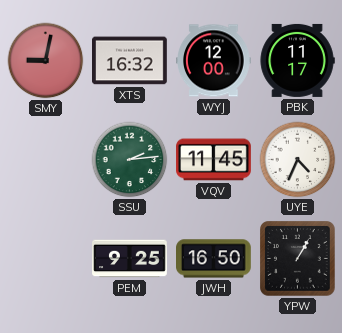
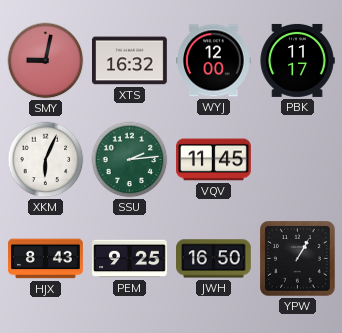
XKM: none -> 6:04
UYE: 4:34 -> none
HJX: none -> 8:43
